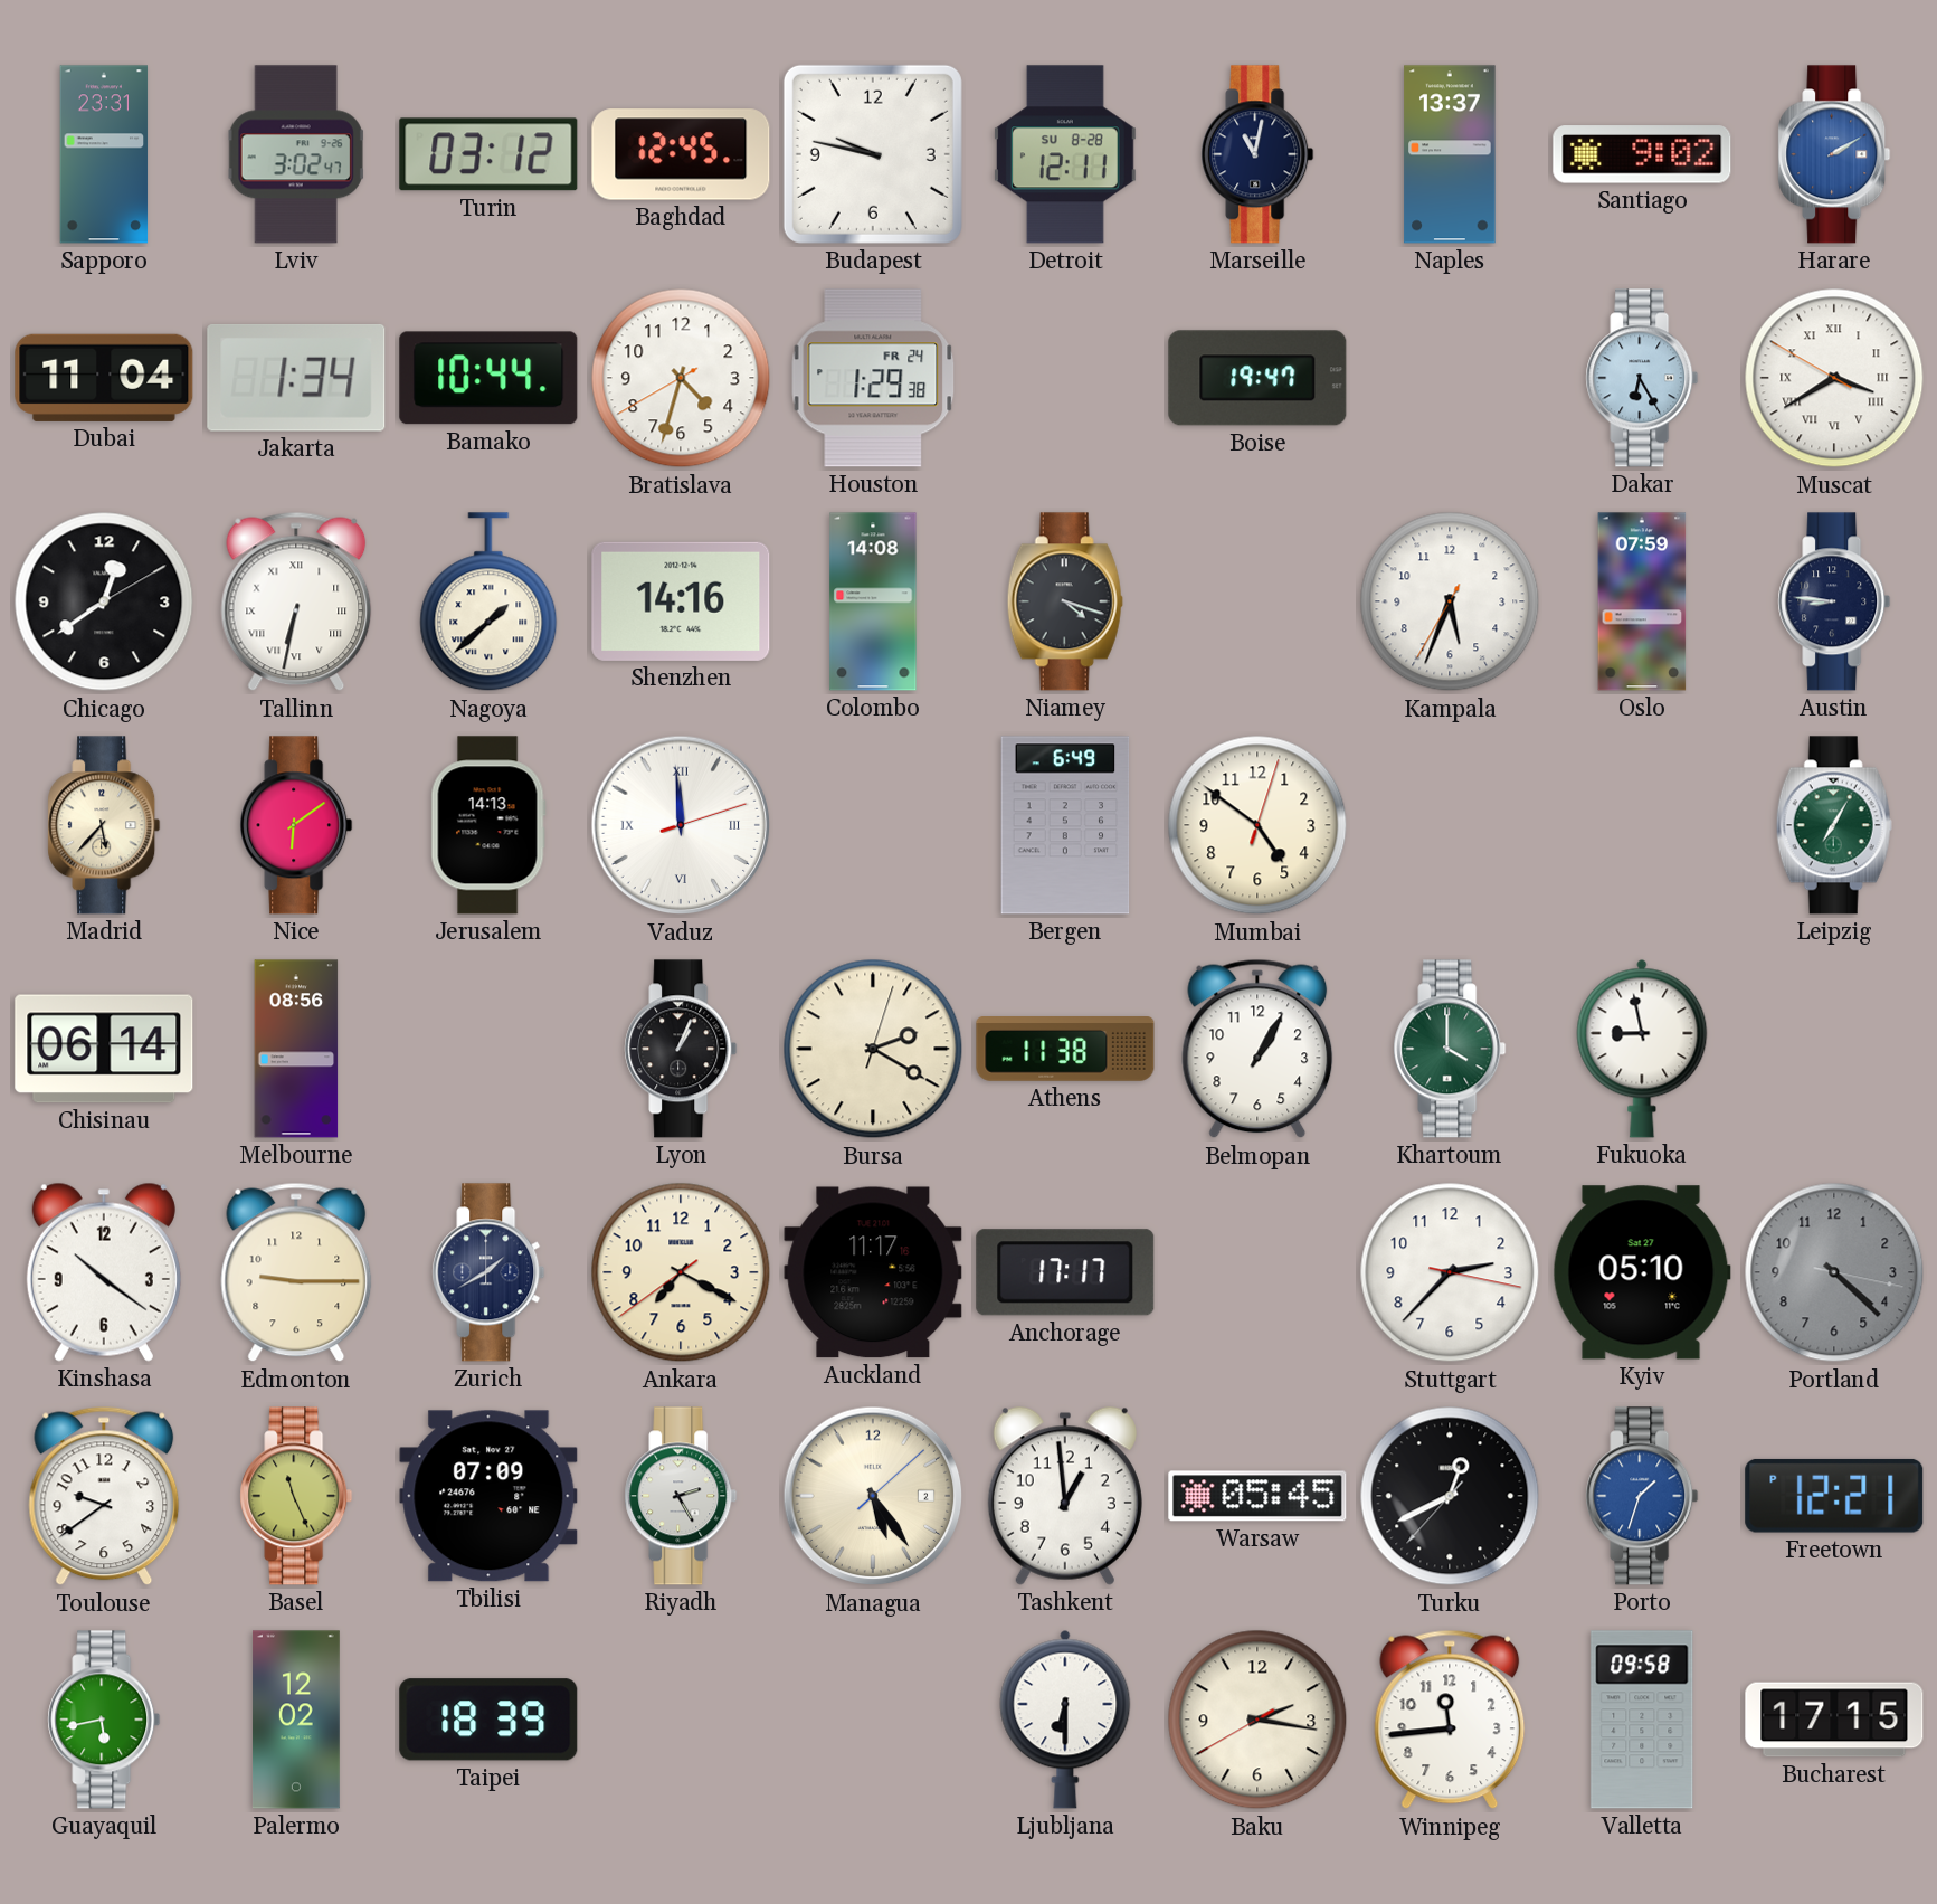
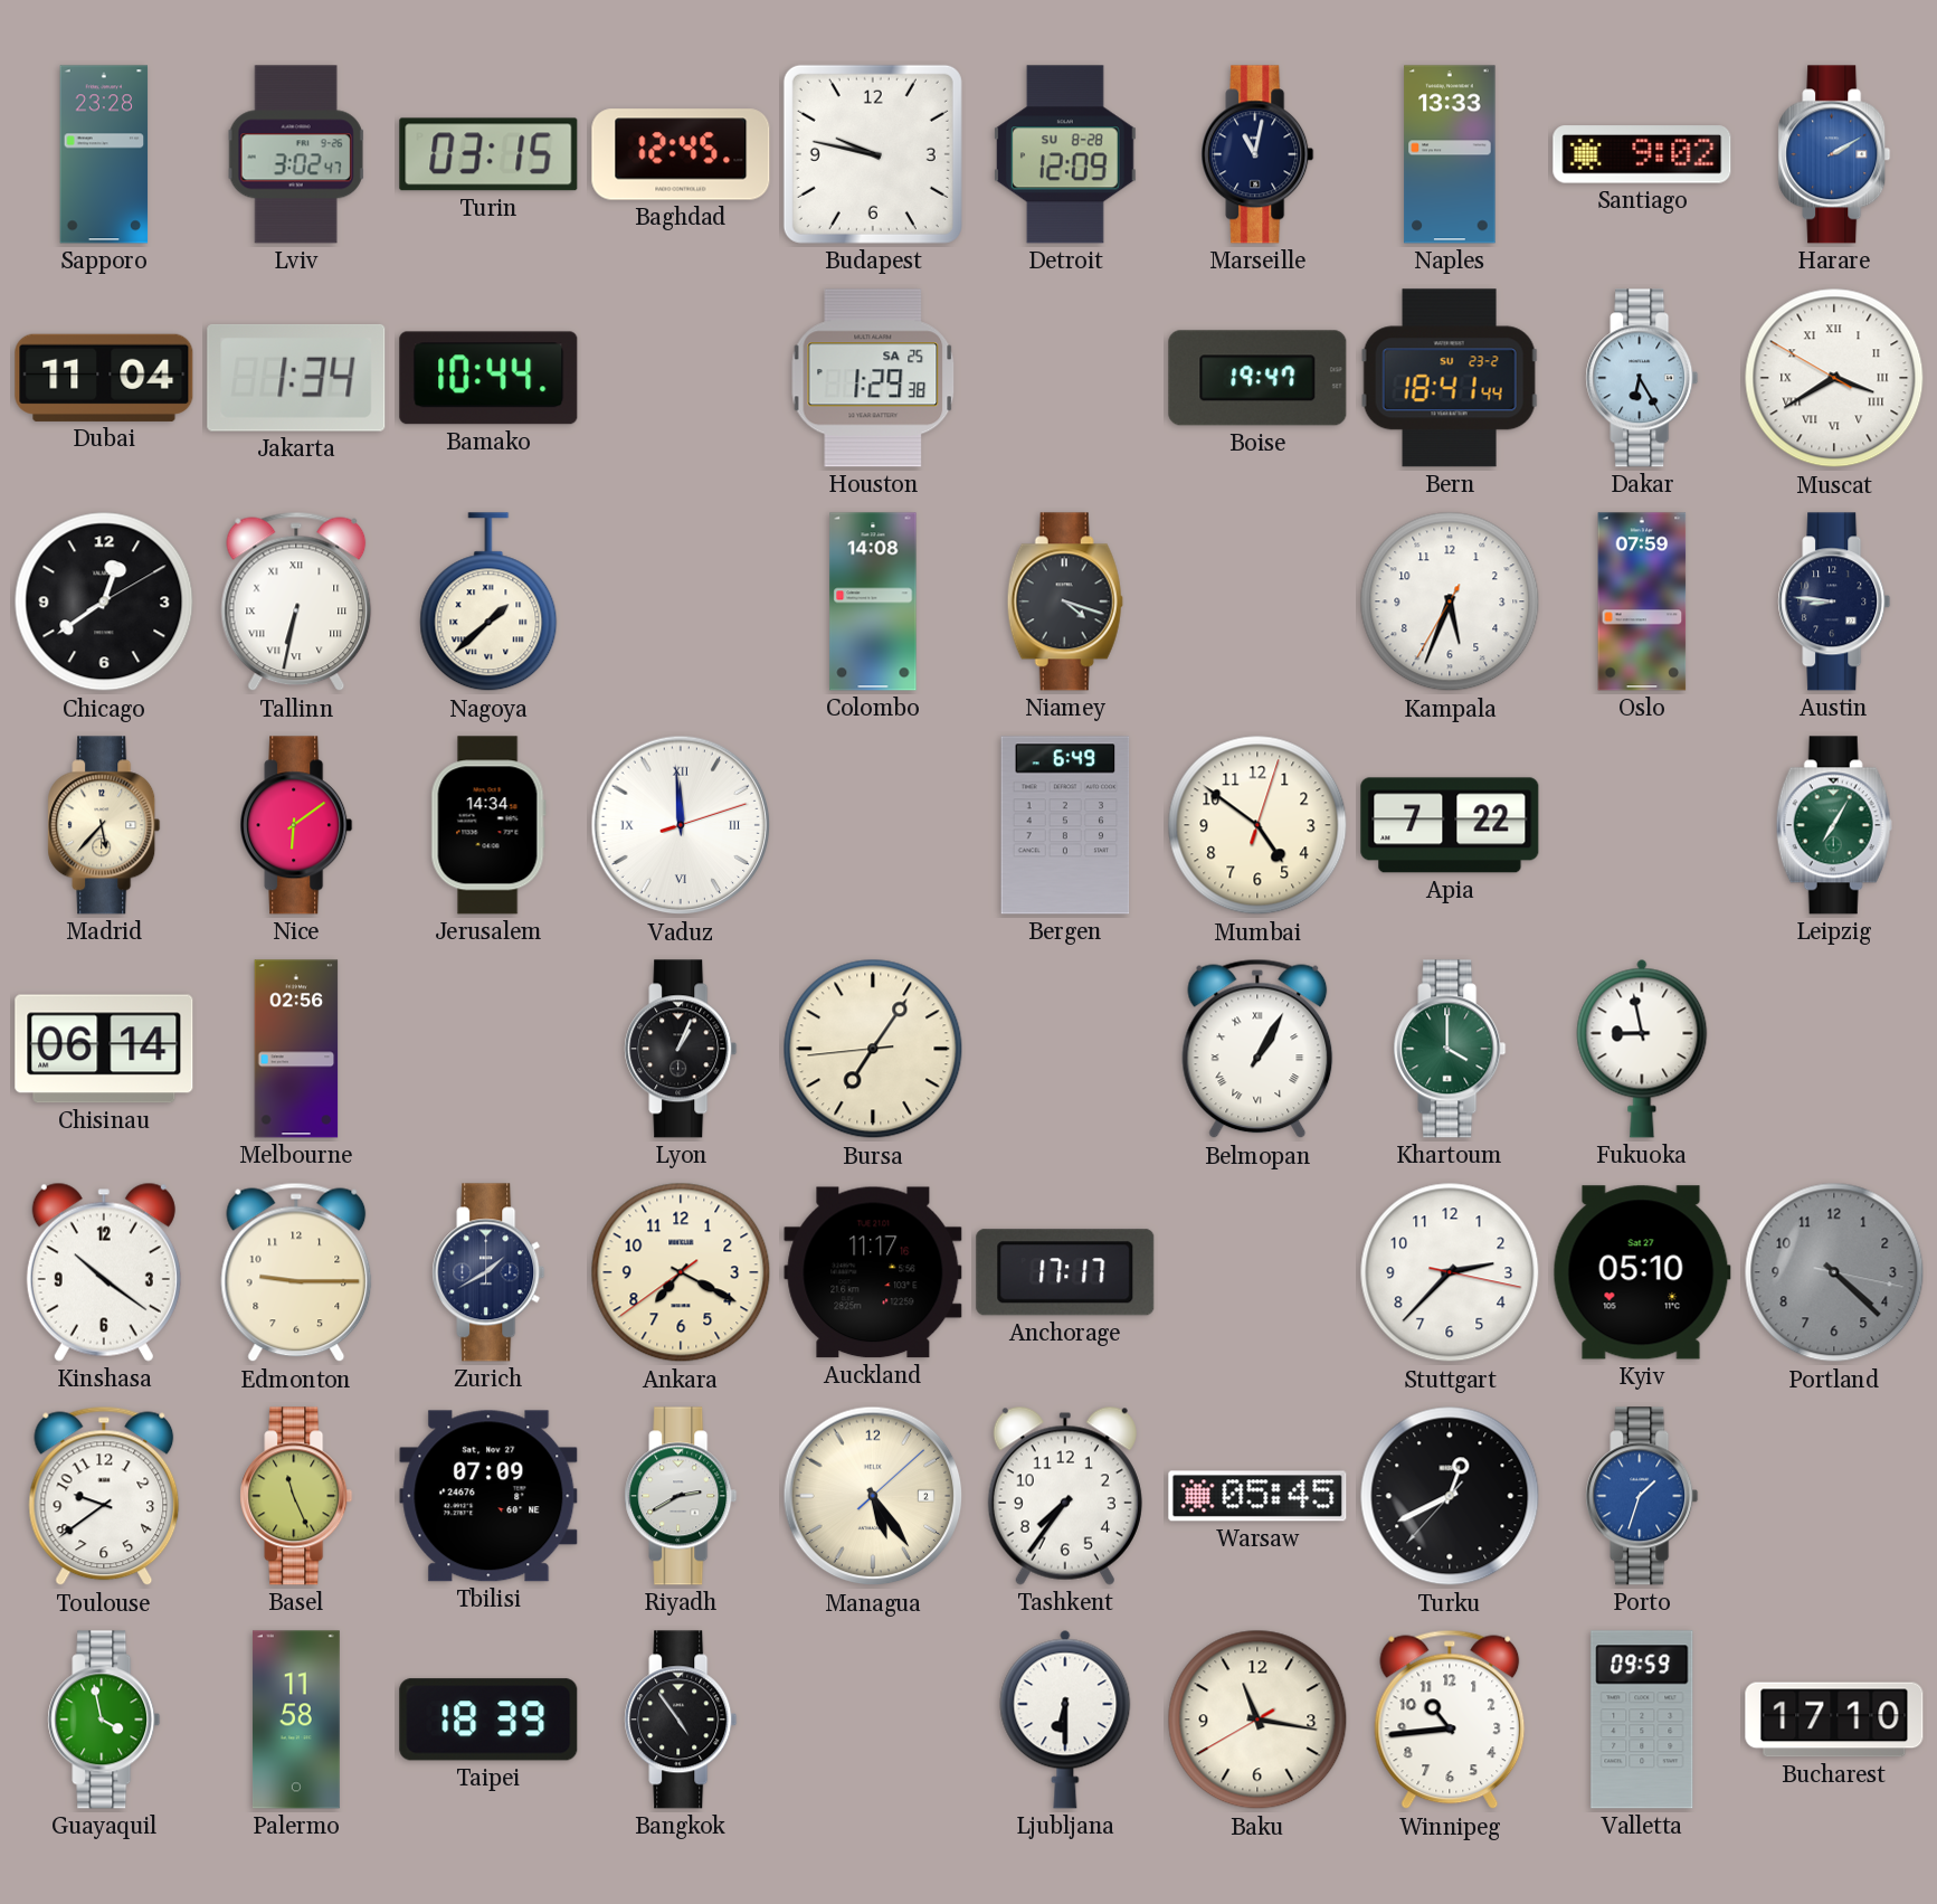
Sapporo: 23:31 -> 23:28
Turin: 03:12 -> 03:15
Detroit: 12:11 -> 12:09
Naples: 13:37 -> 13:33
Bratislava: 4:32 -> none
Houston date: FR 24 -> SA 25
Bern: none -> 18:41
Shenzhen: 14:16 -> none
Jerusalem: 14:13 -> 14:34
Apia: none -> 7:22
Melbourne: 08:56 -> 02:56
Bursa: 2:20 -> 7:05
Athens: 11:38 -> none
Belmopan numerals: Arabic -> Roman
Riyadh: 2:25 -> 2:40
Tashkent: 12:59 -> 7:36
Freetown: 12:21 -> none
Guayaquil: 5:43 -> 3:58
Palermo: 12:02 -> 11:58
Bangkok: none -> 4:54
Baku: 2:16 -> 11:16
Winnipeg: 11:44 -> 10:44
Valletta: 09:58 -> 09:59
Bucharest: 17:15 -> 17:10
